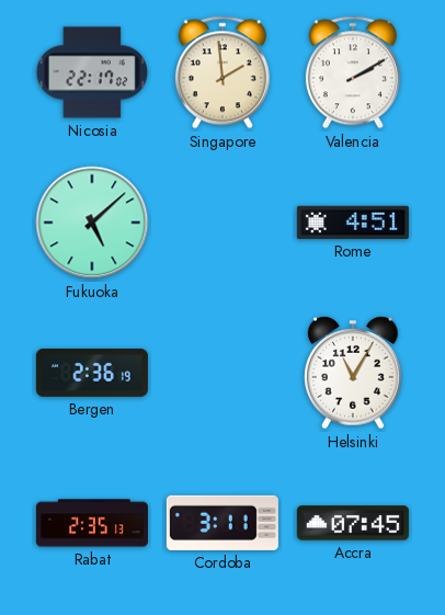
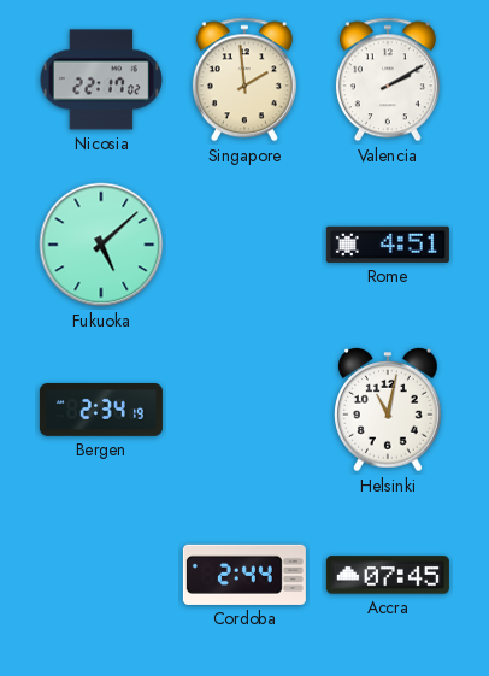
Bergen: 2:36 -> 2:34
Helsinki: 11:05 -> 11:02
Rabat: 2:35 -> none
Cordoba: 3:11 -> 2:44
